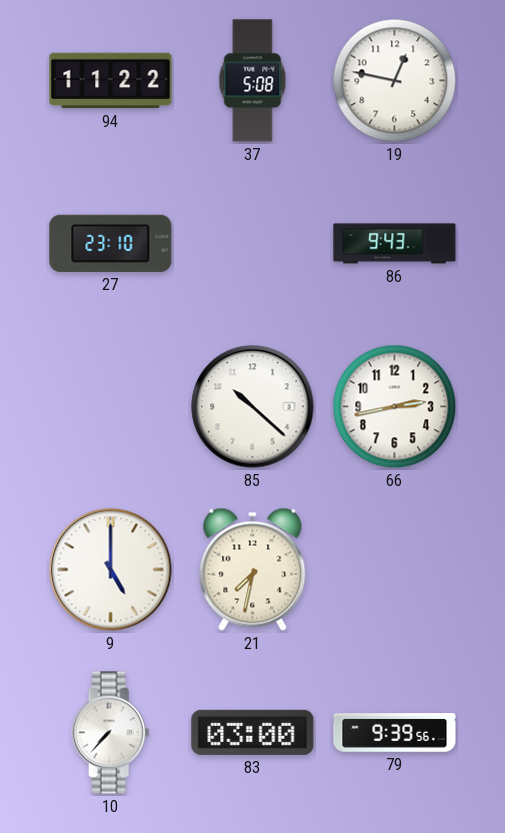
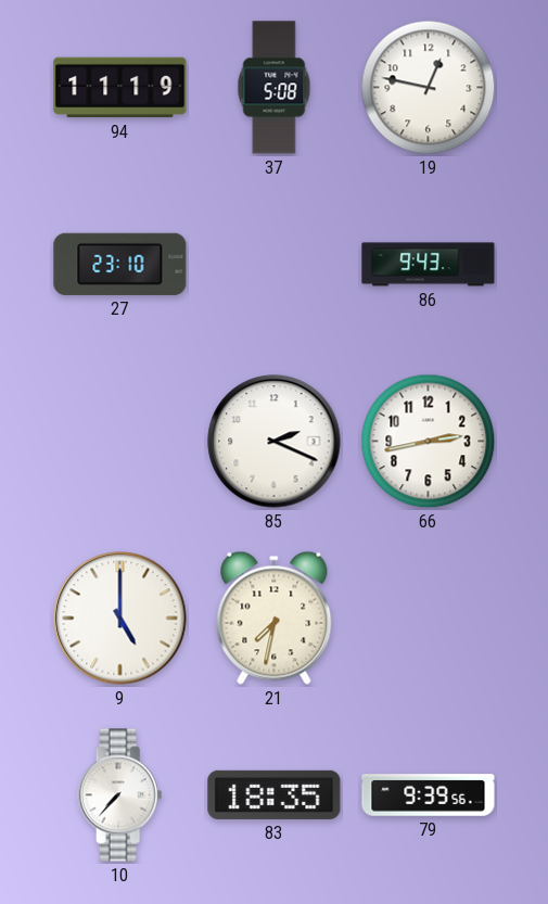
94: 11:22 -> 11:19
85: 10:22 -> 2:19
83: 03:00 -> 18:35
